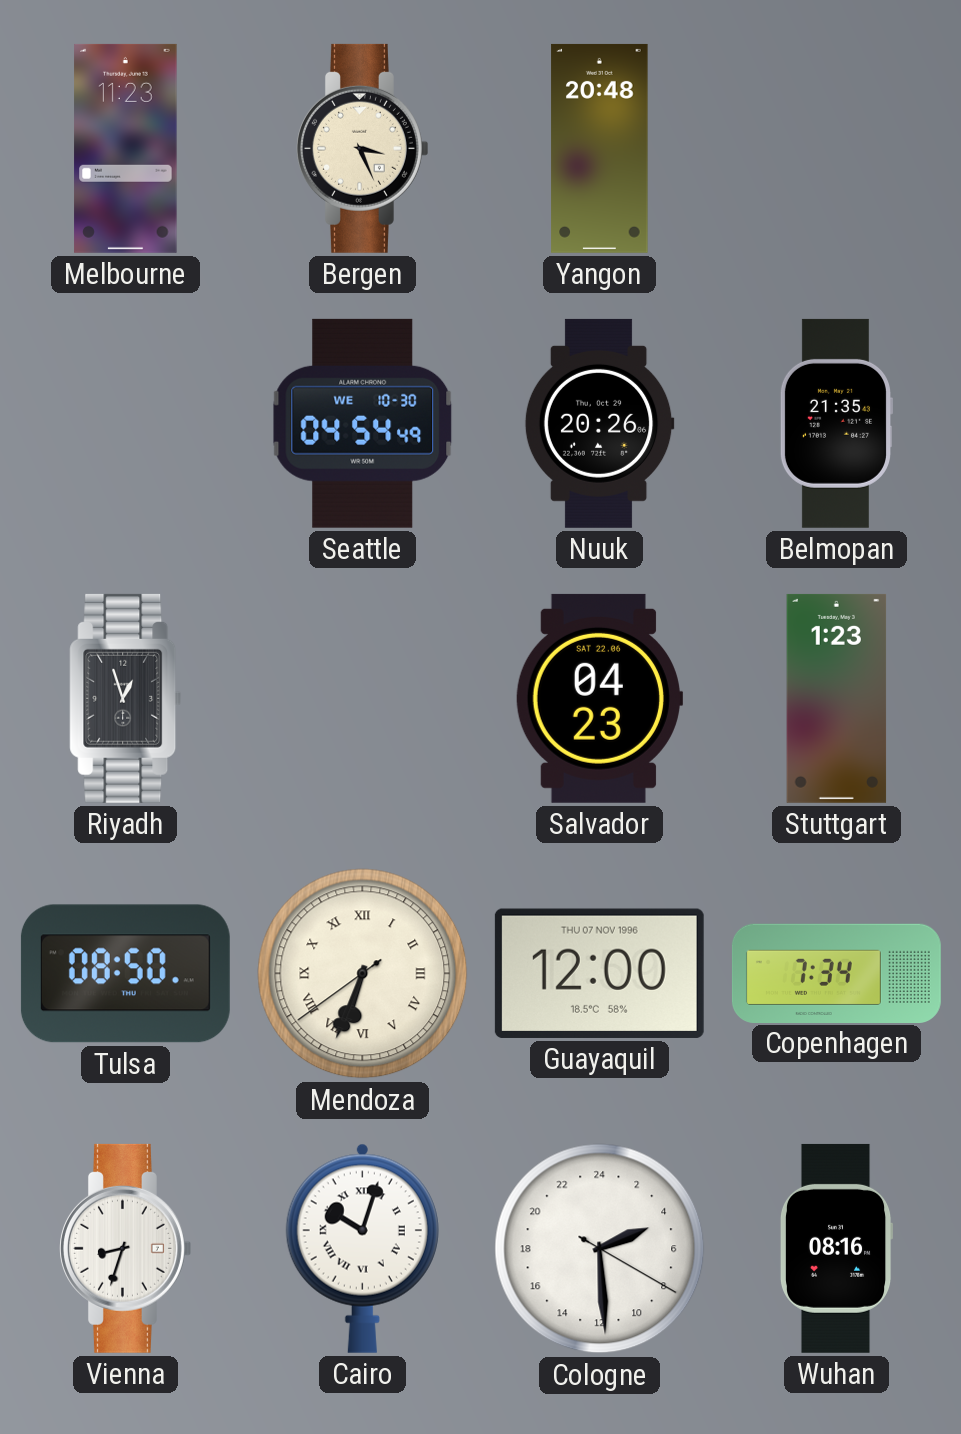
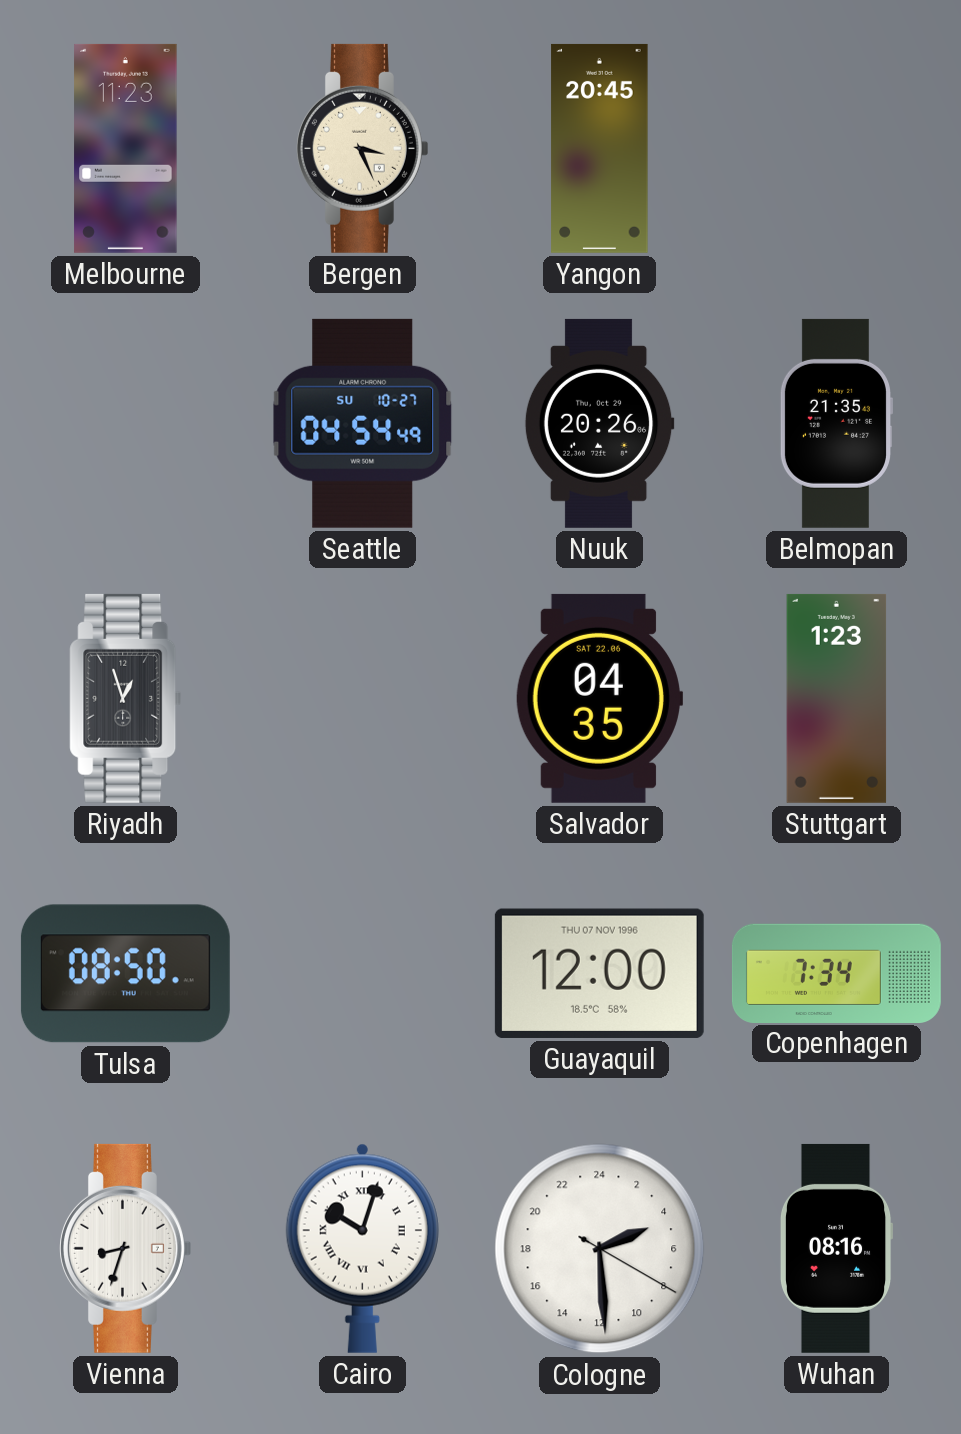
Yangon: 20:48 -> 20:45
Seattle date: WE 10-30 -> SU 10-27
Salvador: 04:23 -> 04:35
Mendoza: 6:33 -> none
